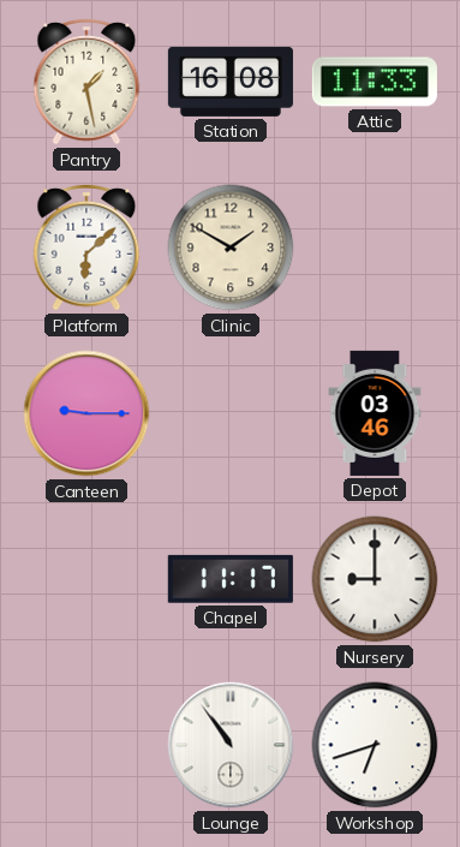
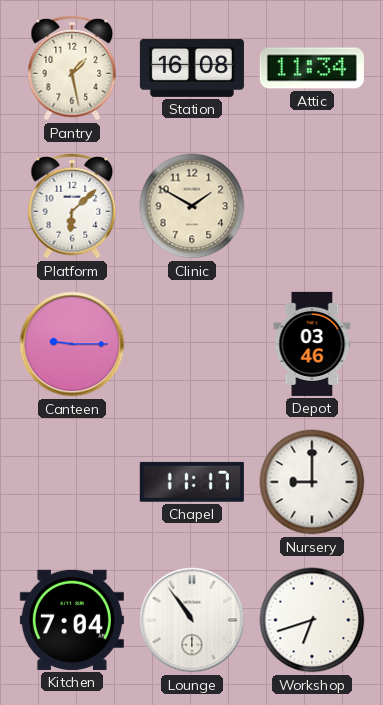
Attic: 11:33 -> 11:34
Kitchen: none -> 7:04
